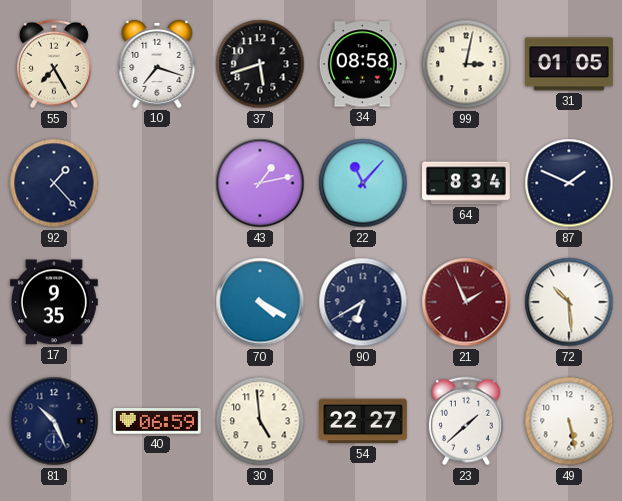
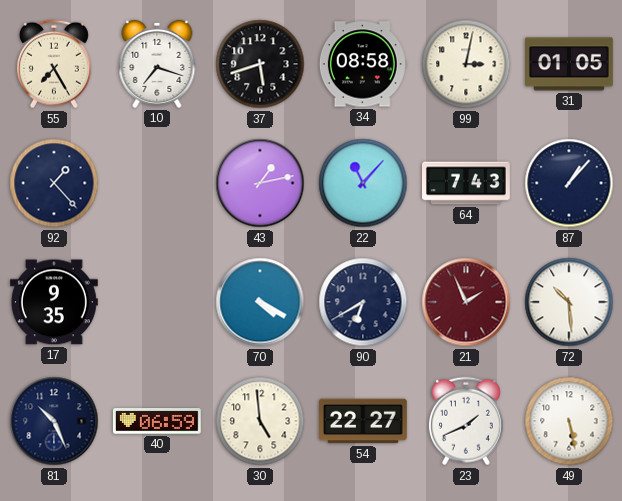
64: 8:34 -> 7:43
87: 1:49 -> 1:07
23: 1:38 -> 1:41
